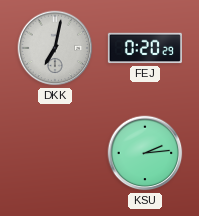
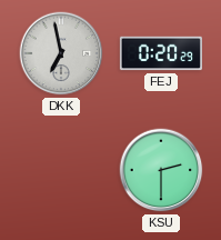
DKK: 7:02 -> 6:58
KSU: 2:14 -> 2:30
